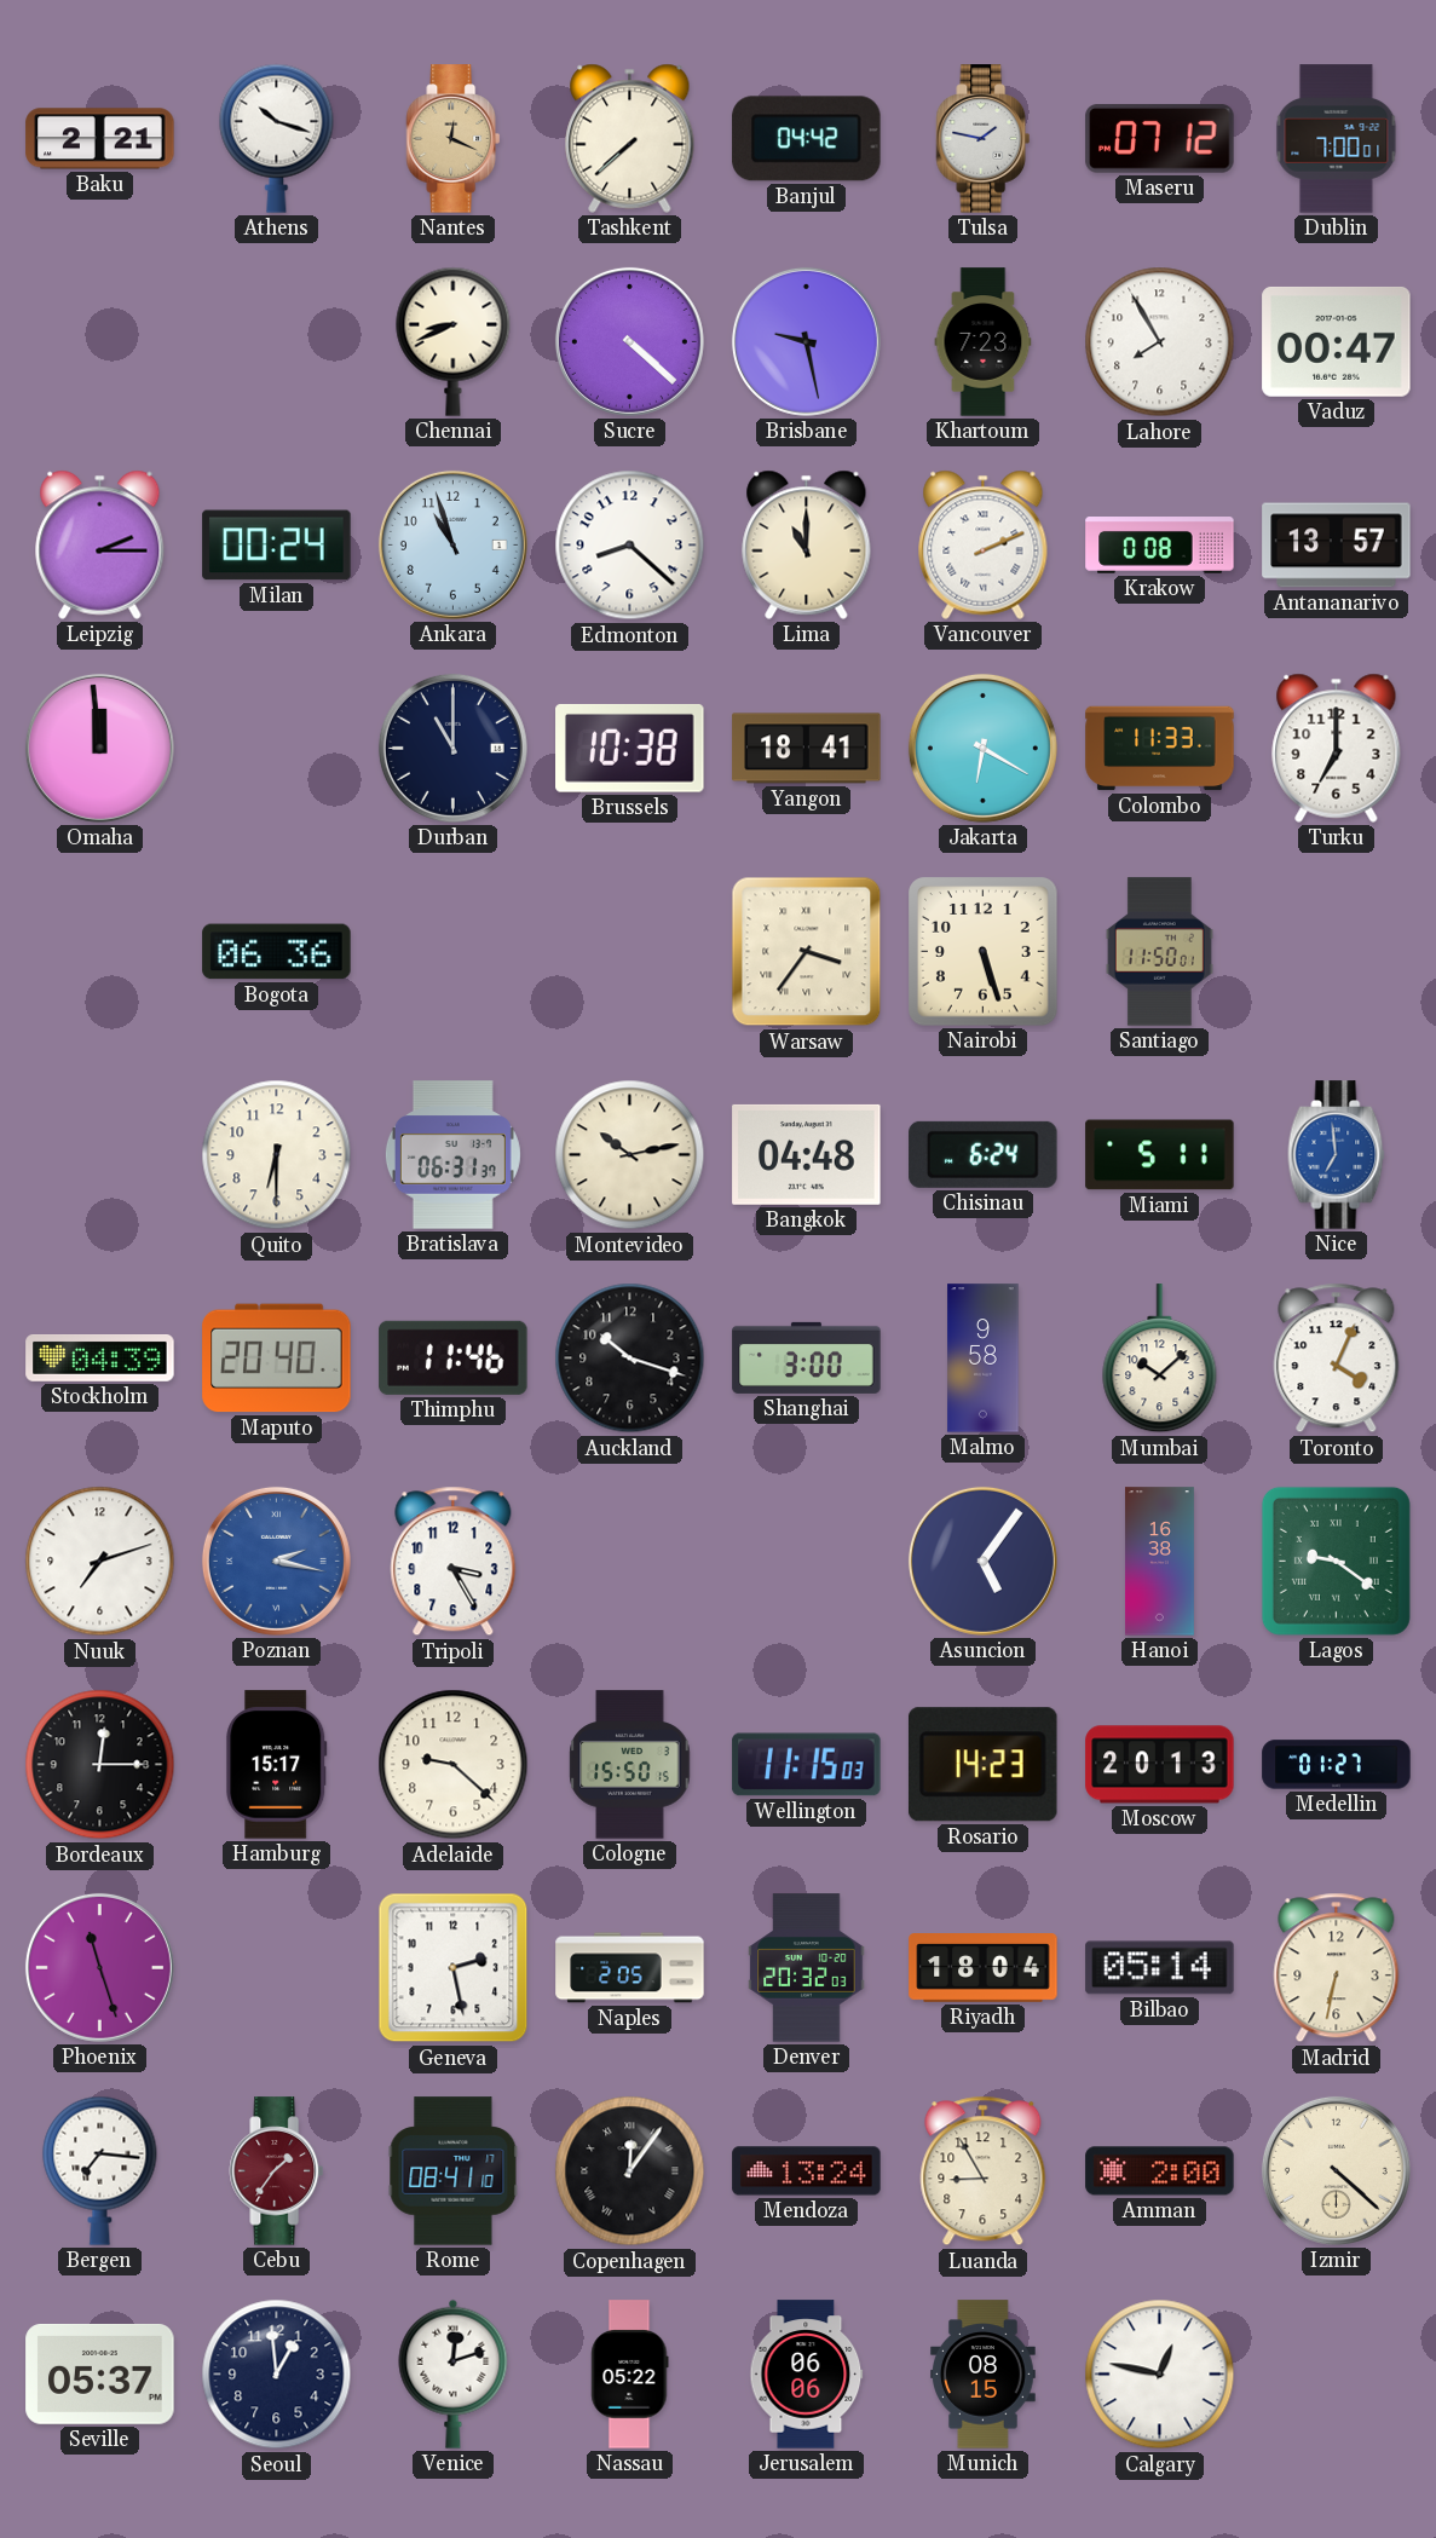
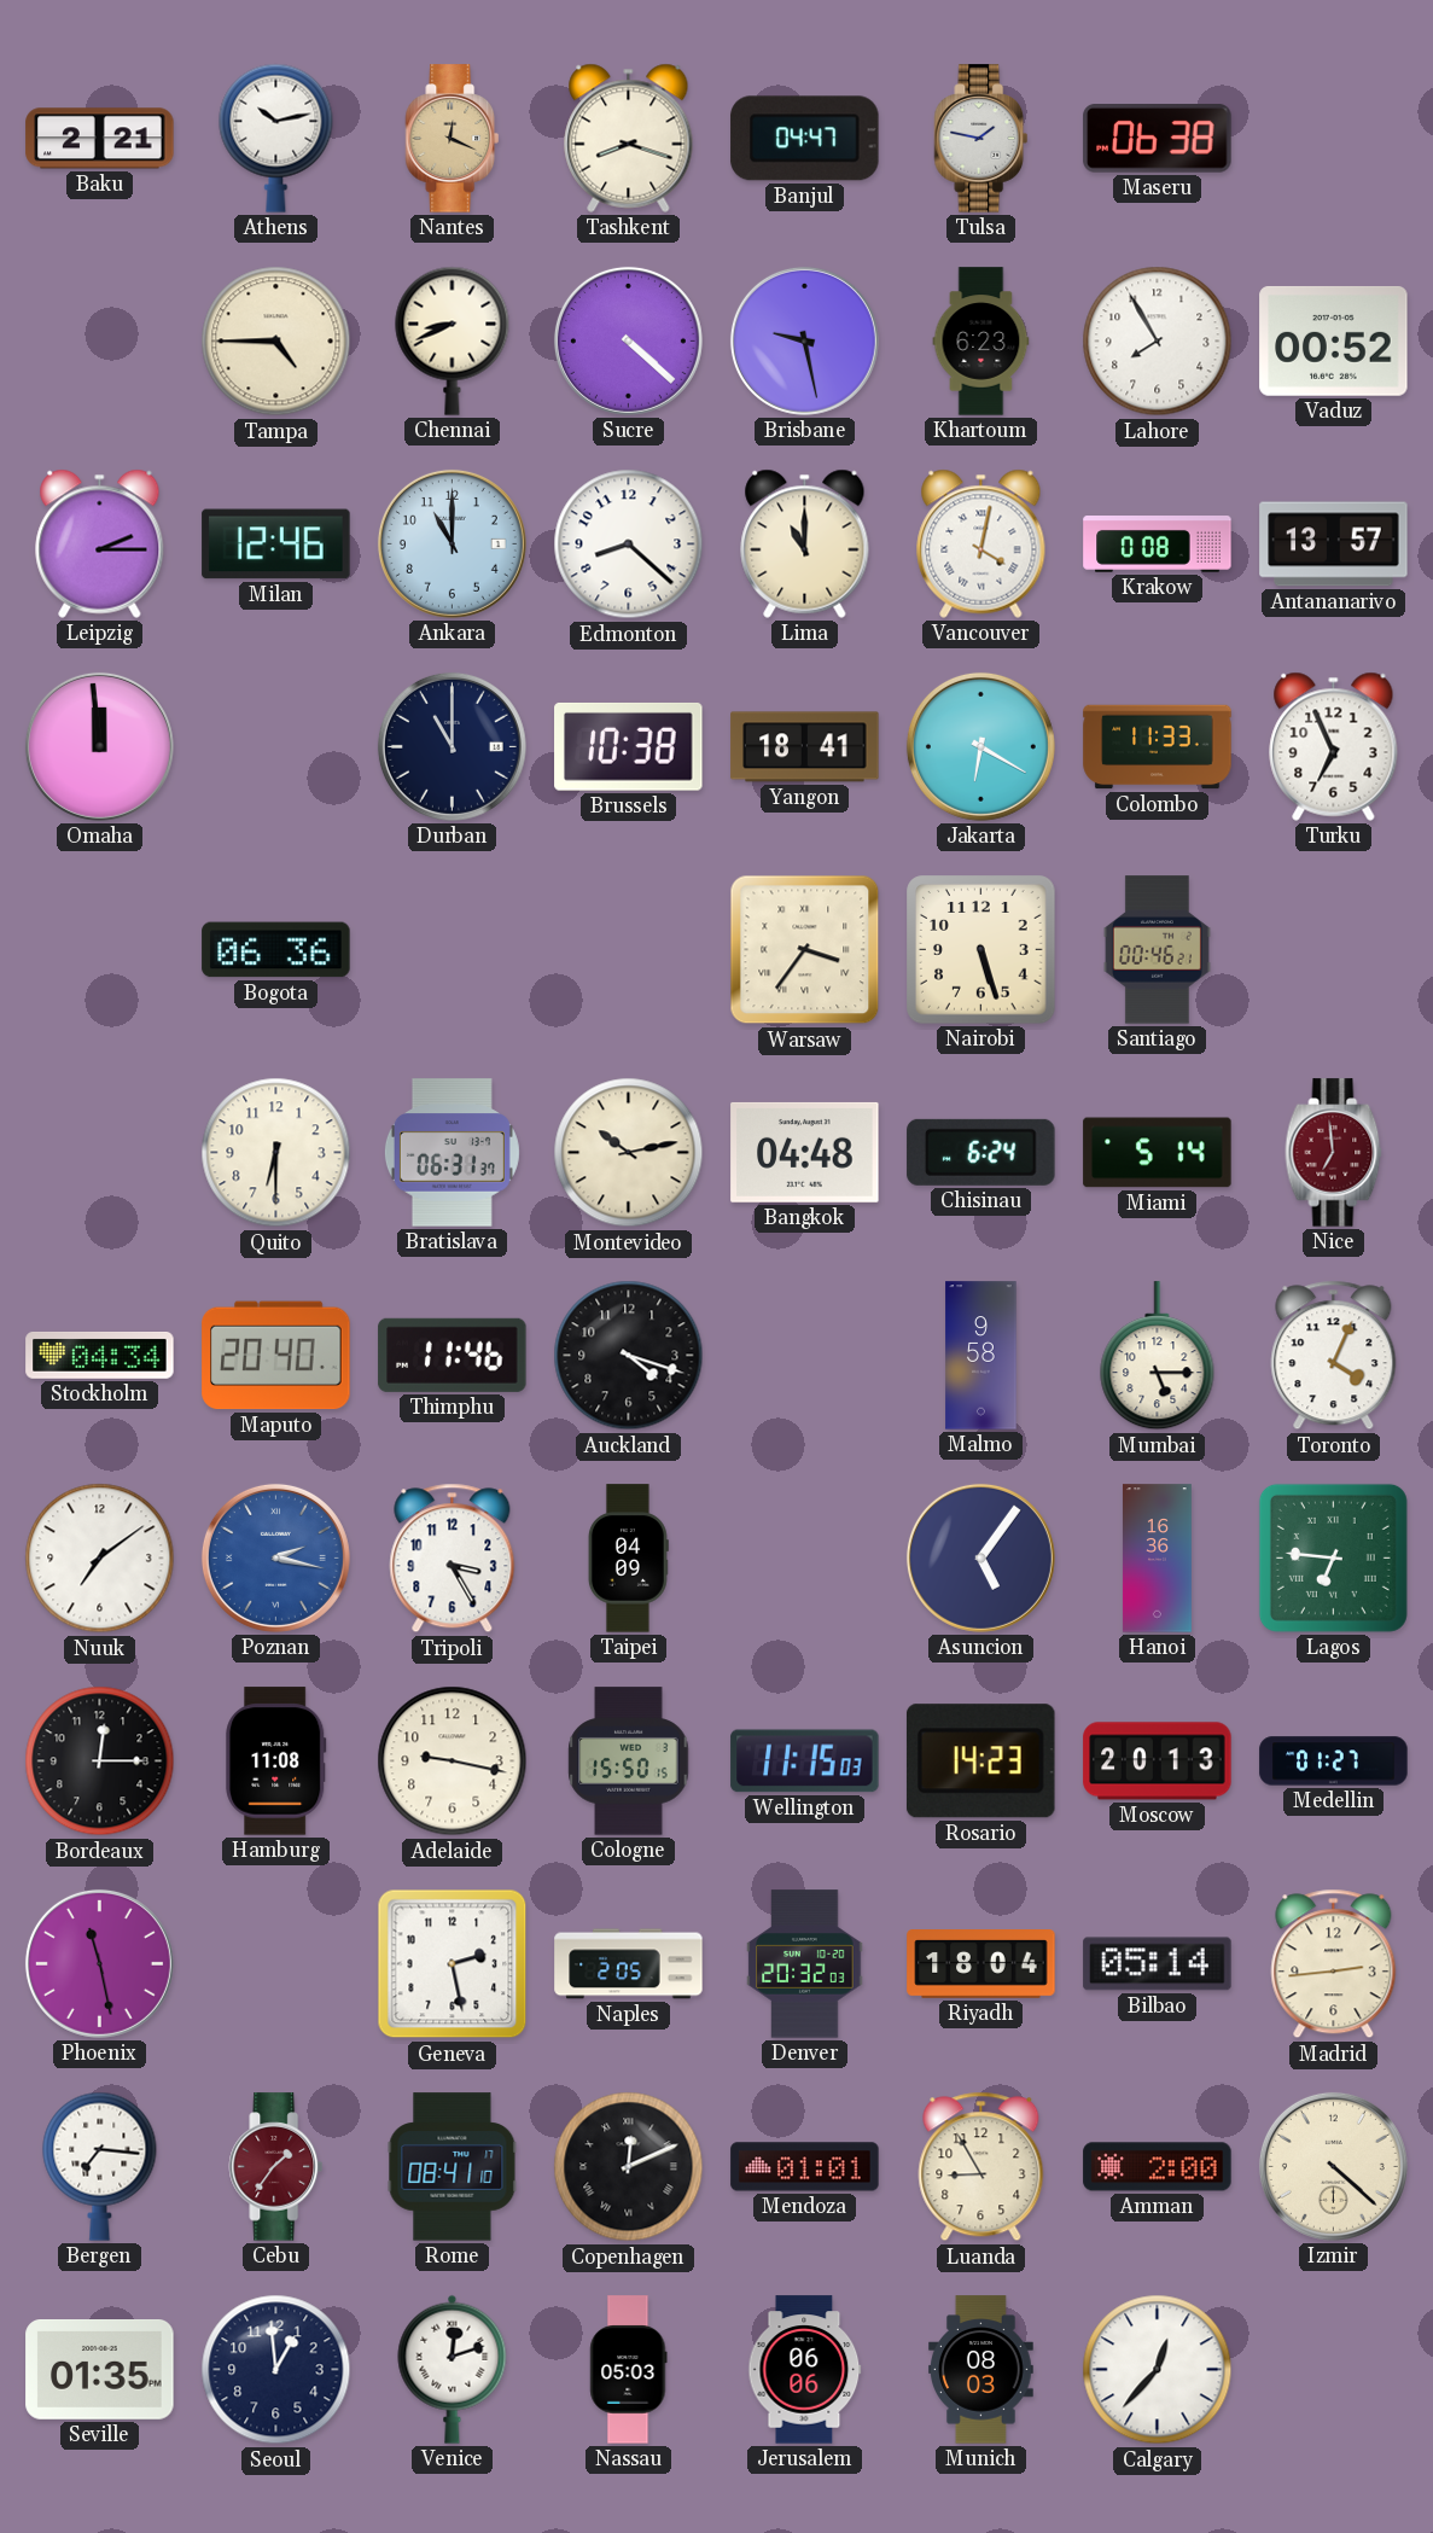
Athens: 10:18 -> 10:13
Tashkent: 7:38 -> 8:18
Banjul: 04:42 -> 04:47
Maseru: 07:12 -> 06:38
Dublin: 7:00 -> none
Tampa: none -> 4:45
Khartoum: 7:23 -> 6:23
Vaduz: 00:47 -> 00:52
Milan: 00:24 -> 12:46
Ankara: 10:57 -> 11:00
Vancouver: 2:11 -> 4:02
Turku: 7:00 -> 6:56
Santiago: 11:50 -> 00:46
Miami: 5:11 -> 5:14
Nice dial: blue -> burgundy
Stockholm: 04:39 -> 04:34
Auckland: 10:18 -> 4:18
Shanghai: 3:00 -> none
Mumbai: 10:08 -> 5:15
Nuuk: 7:12 -> 7:09
Taipei: none -> 04:09
Hanoi: 16:38 -> 16:36
Lagos: 9:21 -> 6:46
Hamburg: 15:17 -> 11:08
Adelaide: 9:22 -> 9:17
Phoenix: 11:27 -> 11:28
Madrid: 6:32 -> 2:44
Copenhagen: 12:06 -> 12:11
Mendoza: 13:24 -> 01:01
Seville: 05:37 -> 01:35
Nassau: 05:22 -> 05:03
Munich: 08:15 -> 08:03
Calgary: 12:47 -> 12:37
